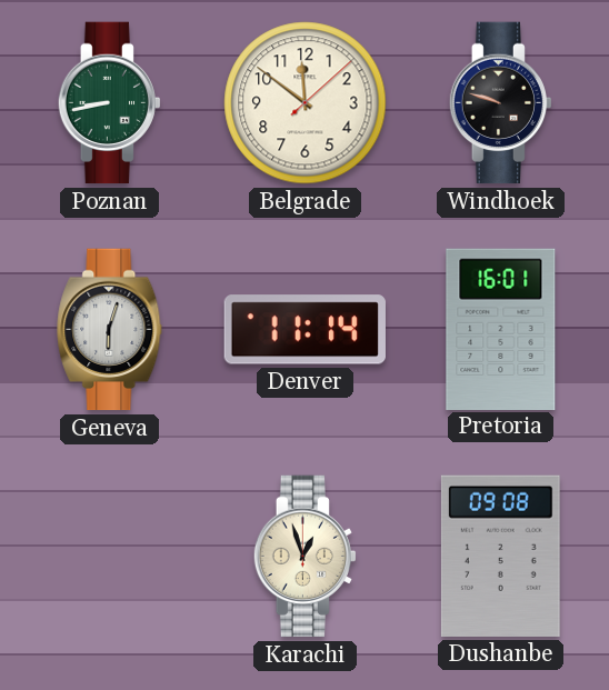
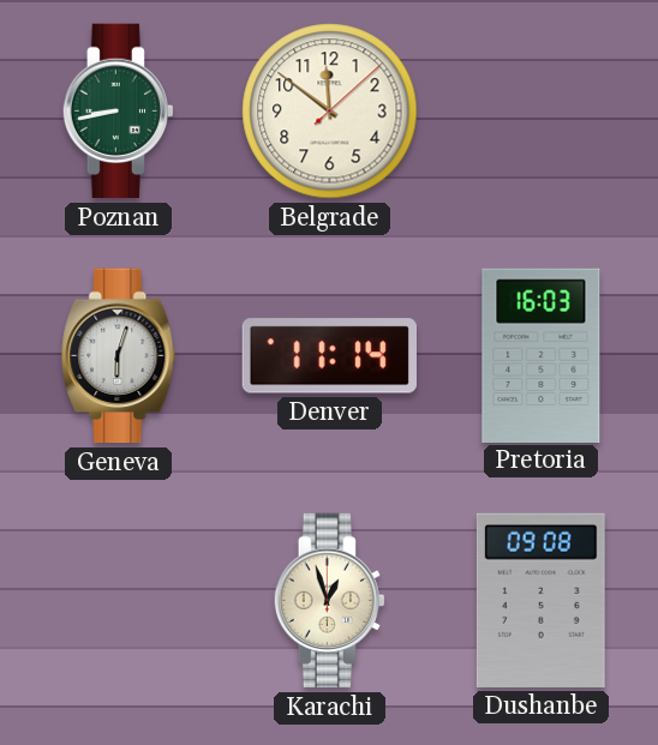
Windhoek: 9:48 -> none
Pretoria: 16:01 -> 16:03
